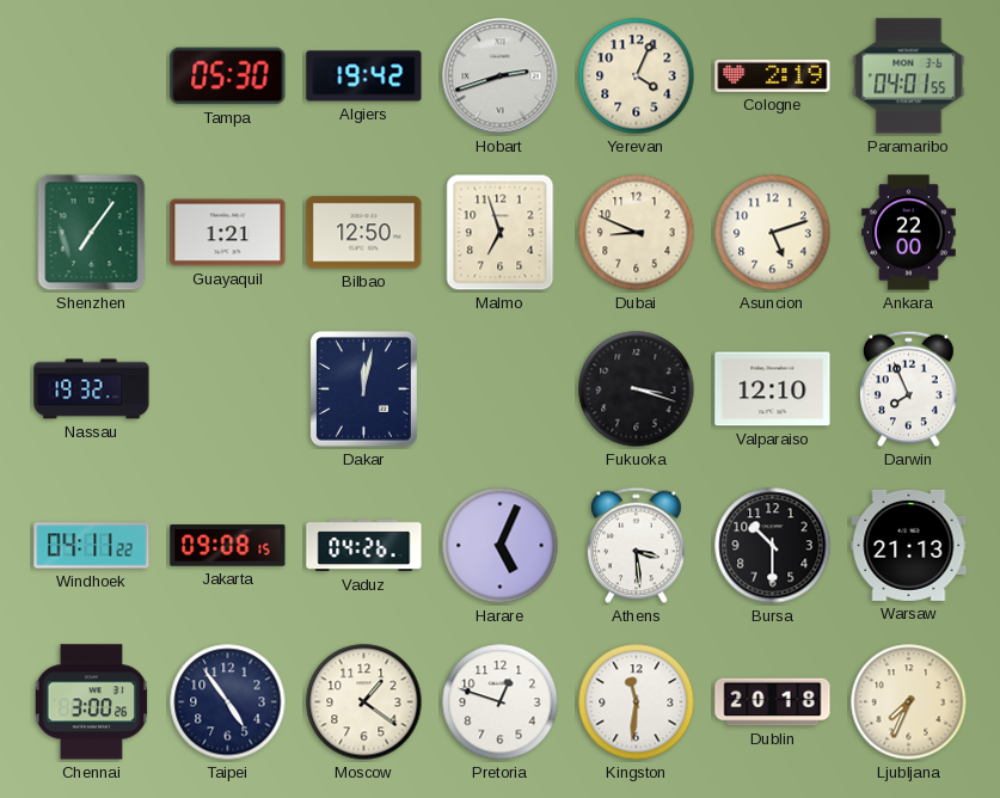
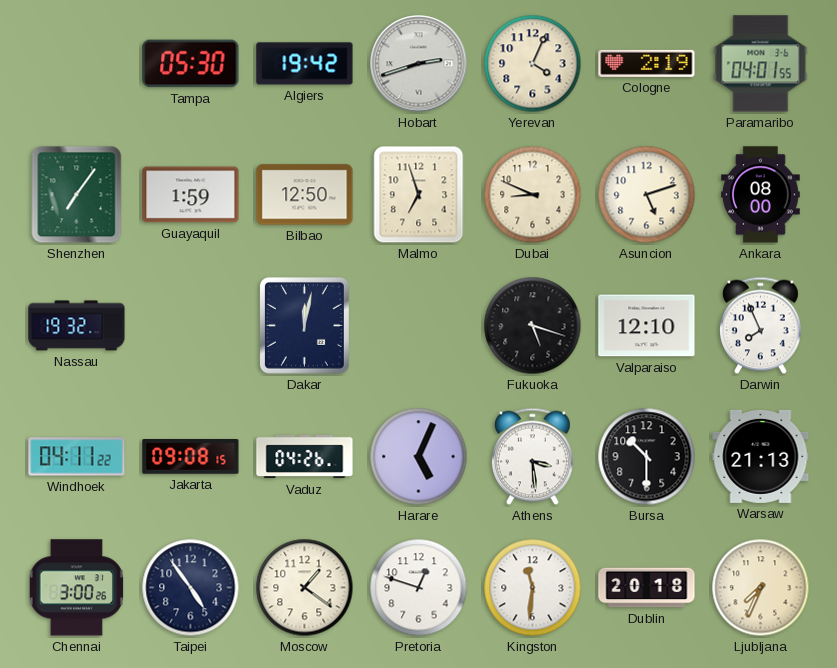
Guayaquil: 1:21 -> 1:59
Ankara: 22:00 -> 08:00
Fukuoka: 3:18 -> 5:18
